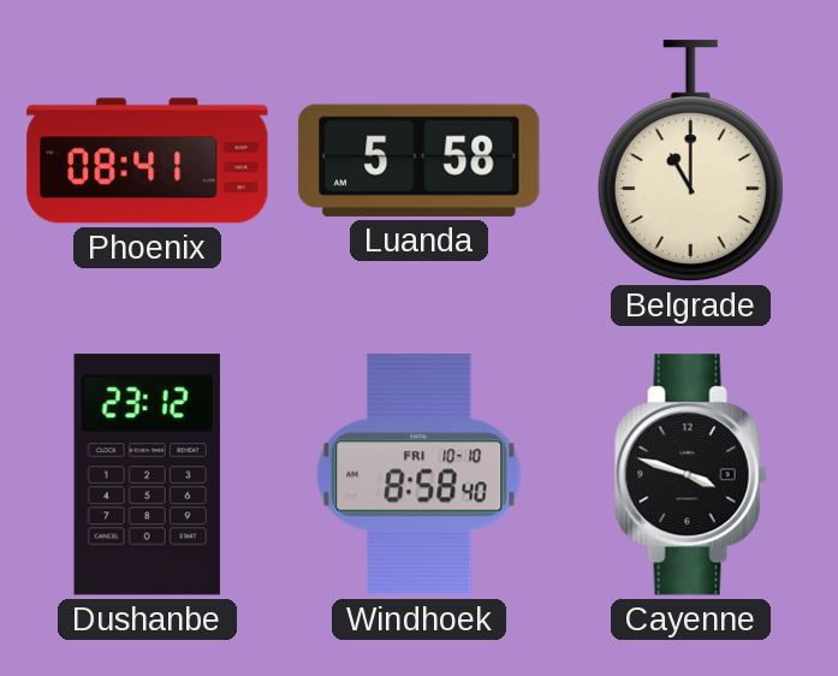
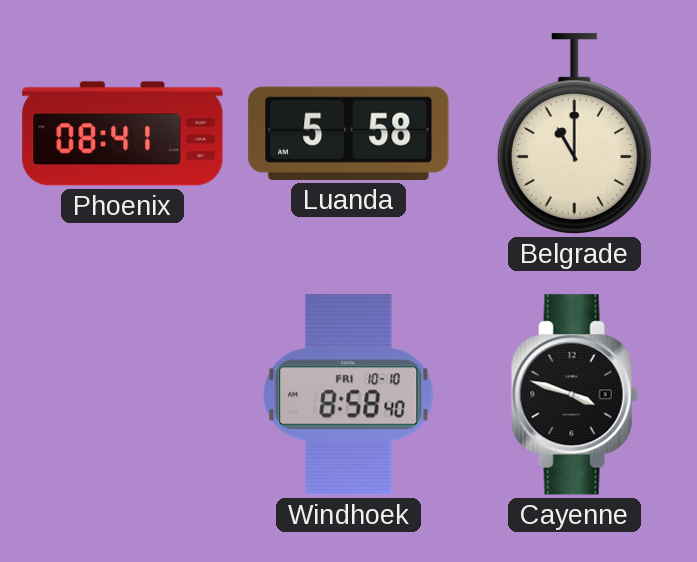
Dushanbe: 23:12 -> none
